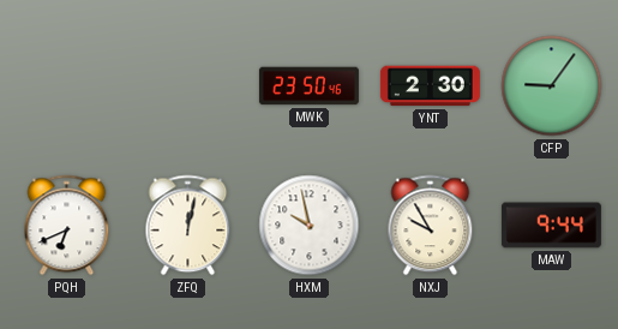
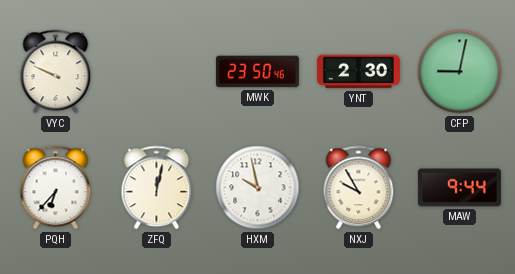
VYC: none -> 9:49
CFP: 9:06 -> 9:02
PQH: 6:41 -> 6:37
